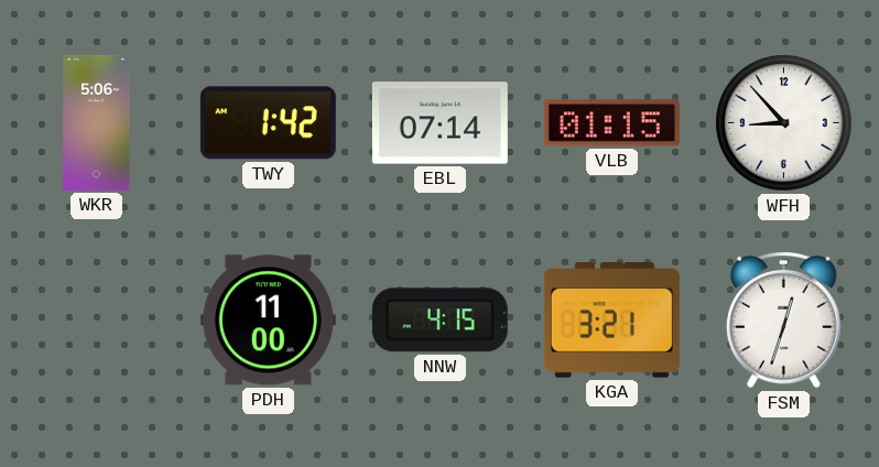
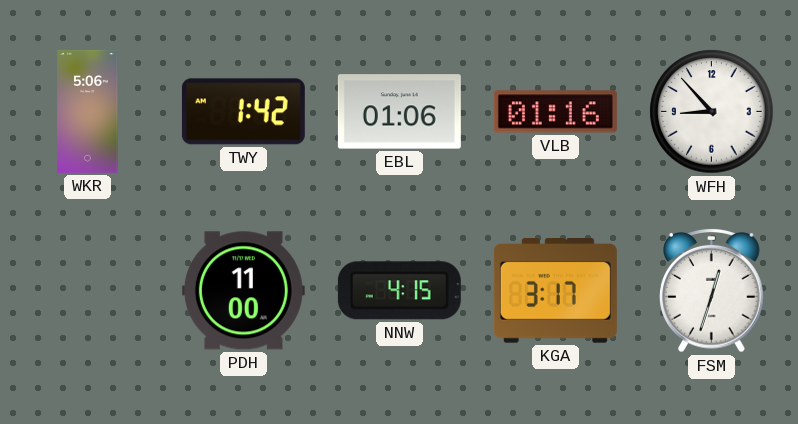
EBL: 07:14 -> 01:06
VLB: 01:15 -> 01:16
KGA: 3:21 -> 3:17
